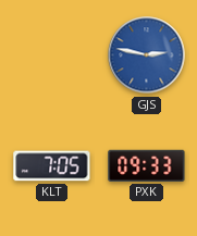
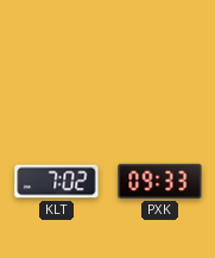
GJS: 2:47 -> none
KLT: 7:05 -> 7:02
